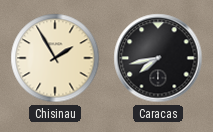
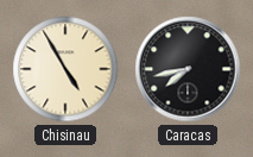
Chisinau: 1:55 -> 4:55
